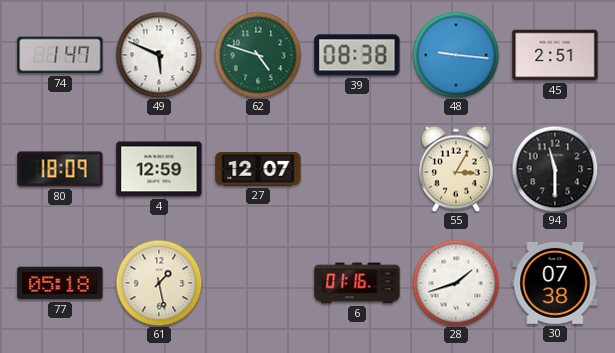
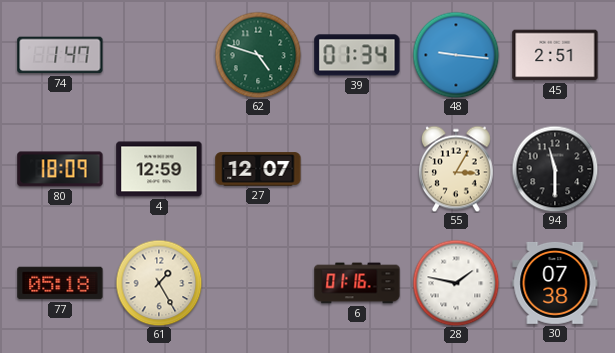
49: 5:49 -> none
39: 08:38 -> 01:34
61: 1:28 -> 1:25
28: 1:42 -> 1:47
